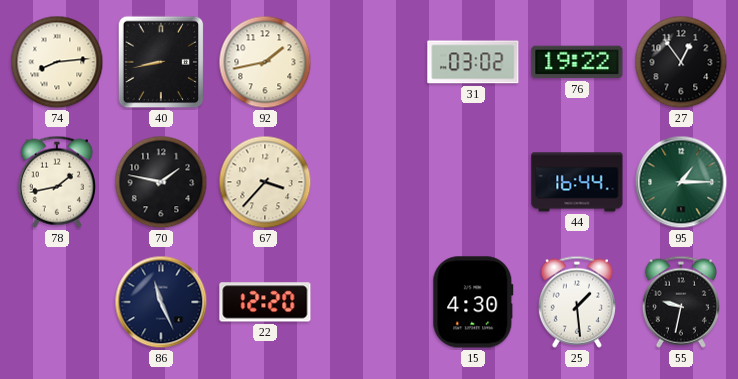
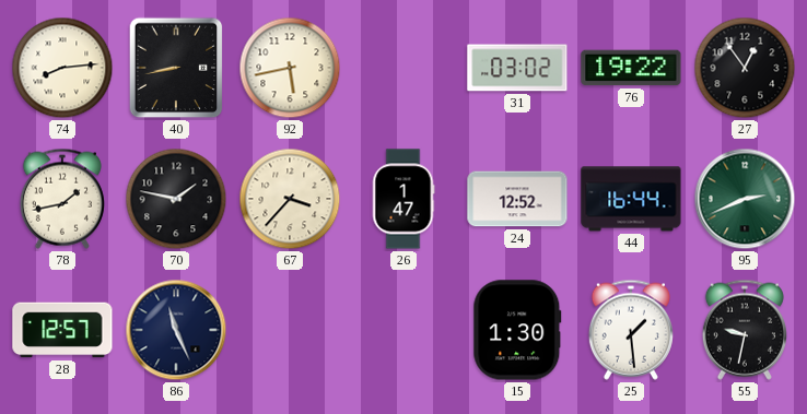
92: 1:43 -> 5:43
26: none -> 1:47
24: none -> 12:52
95: 1:15 -> 2:41
28: none -> 12:57
22: 12:20 -> none
15: 4:30 -> 1:30
